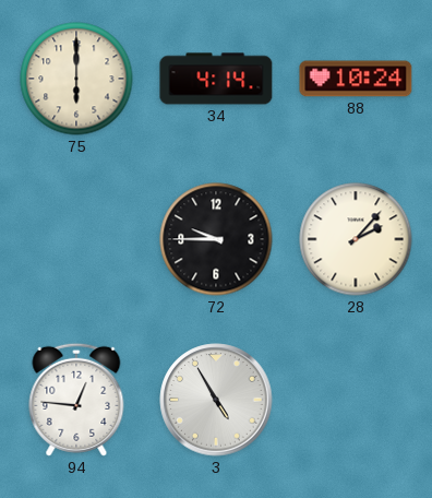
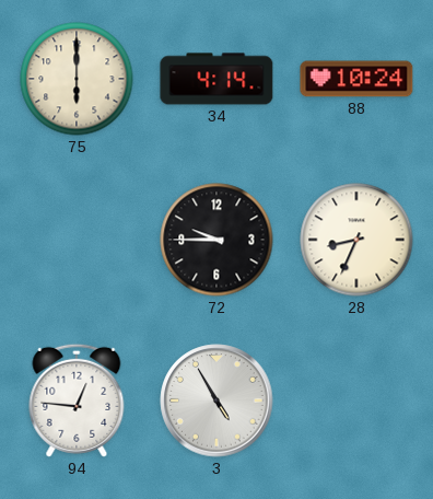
28: 2:07 -> 8:34
